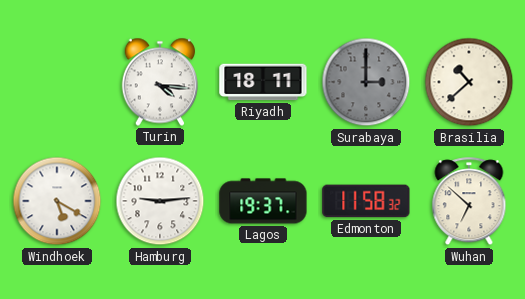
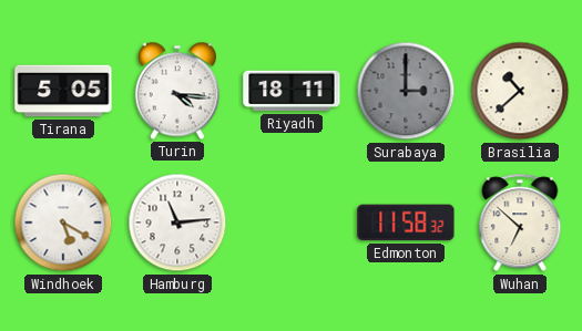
Tirana: none -> 5:05
Hamburg: 9:14 -> 11:14
Lagos: 19:37 -> none
